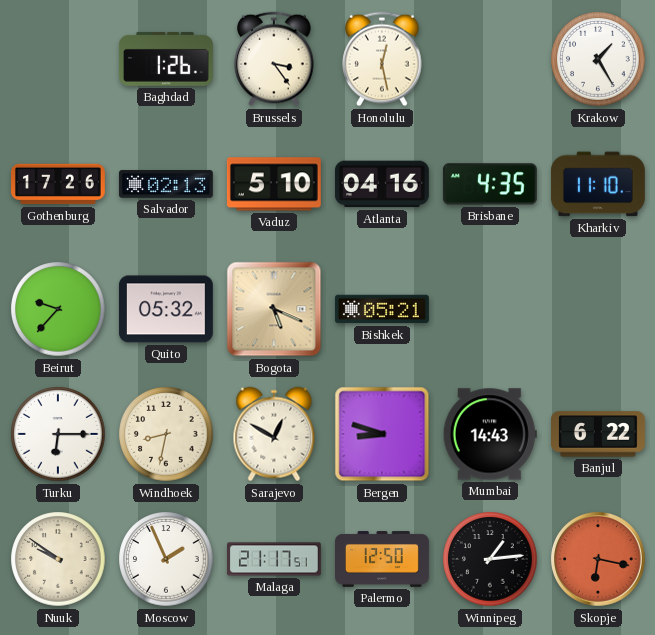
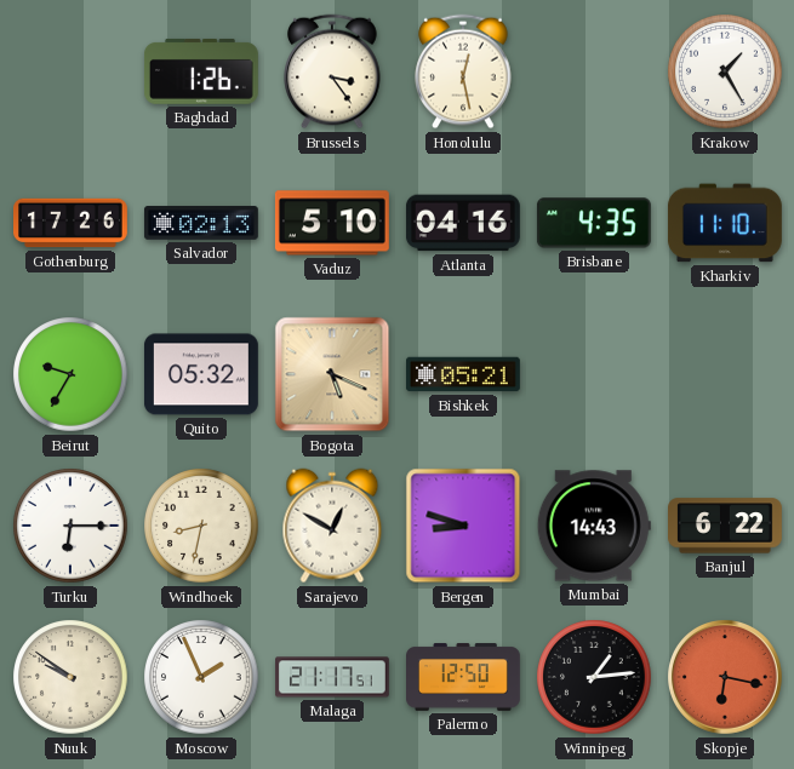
Beirut: 9:37 -> 9:35
